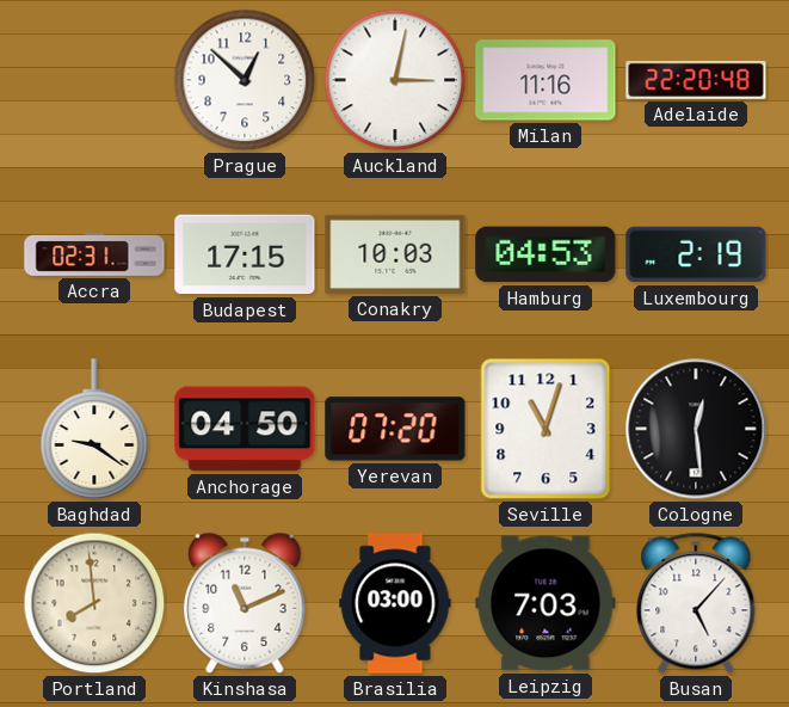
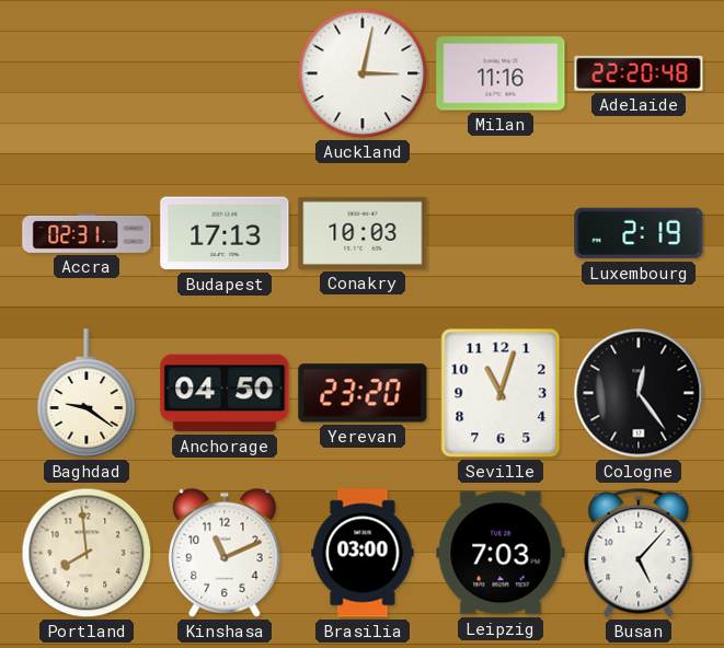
Prague: 12:52 -> none
Budapest: 17:15 -> 17:13
Hamburg: 04:53 -> none
Yerevan: 07:20 -> 23:20
Cologne: 12:29 -> 12:24
